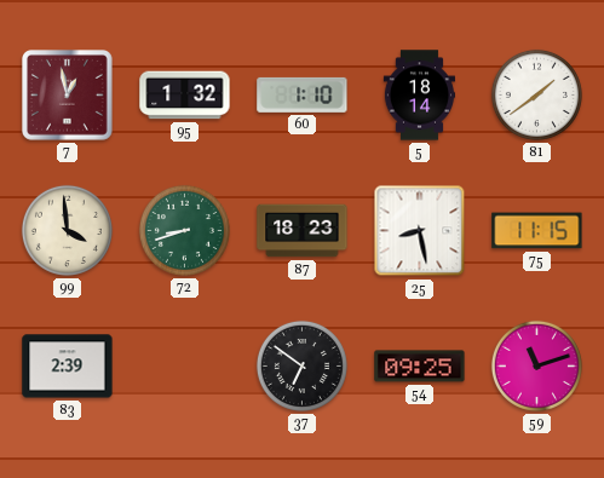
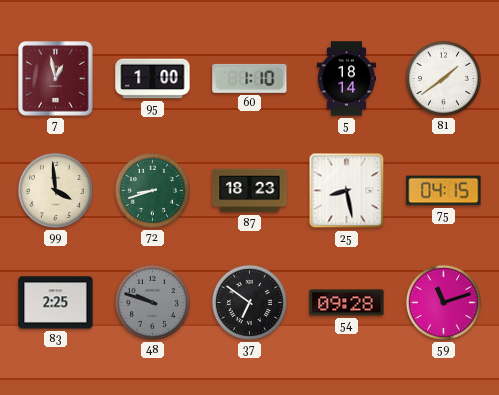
95: 1:32 -> 1:00
75: 11:15 -> 04:15
83: 2:39 -> 2:25
48: none -> 9:48
54: 09:25 -> 09:28
